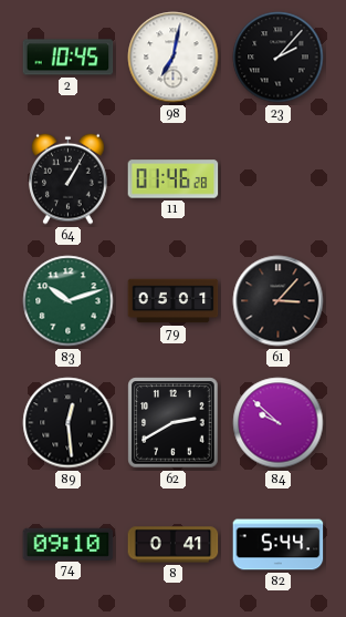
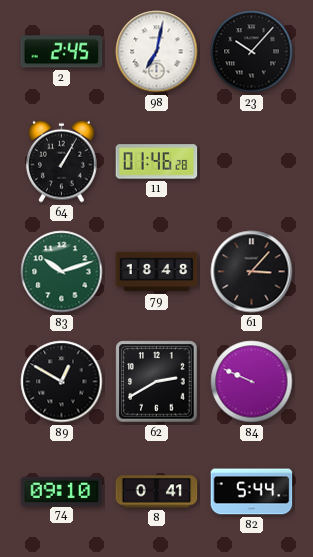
2: 10:45 -> 2:45
23: 2:07 -> 10:07
79: 05:01 -> 18:48
89: 12:29 -> 12:50
84: 9:52 -> 9:49
